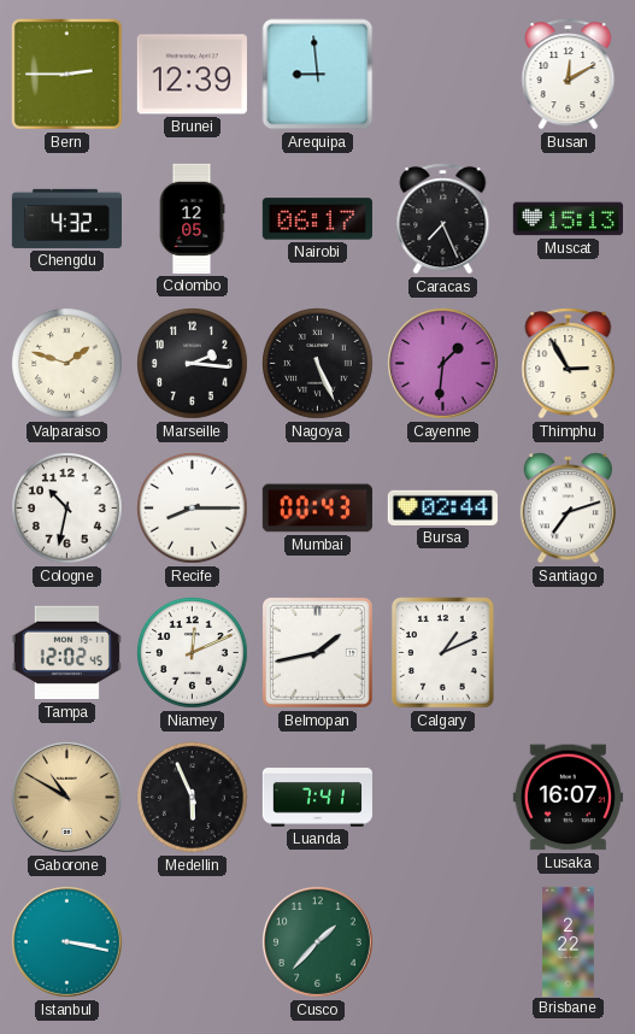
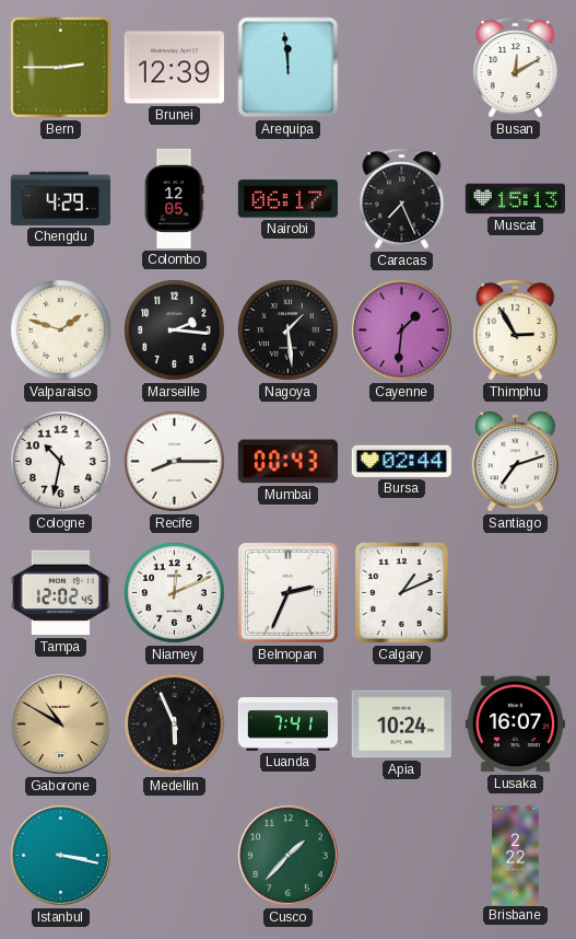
Arequipa: 8:59 -> 11:59
Chengdu: 4:32 -> 4:29
Nagoya: 5:26 -> 1:29
Belmopan: 1:43 -> 2:34
Apia: none -> 10:24
